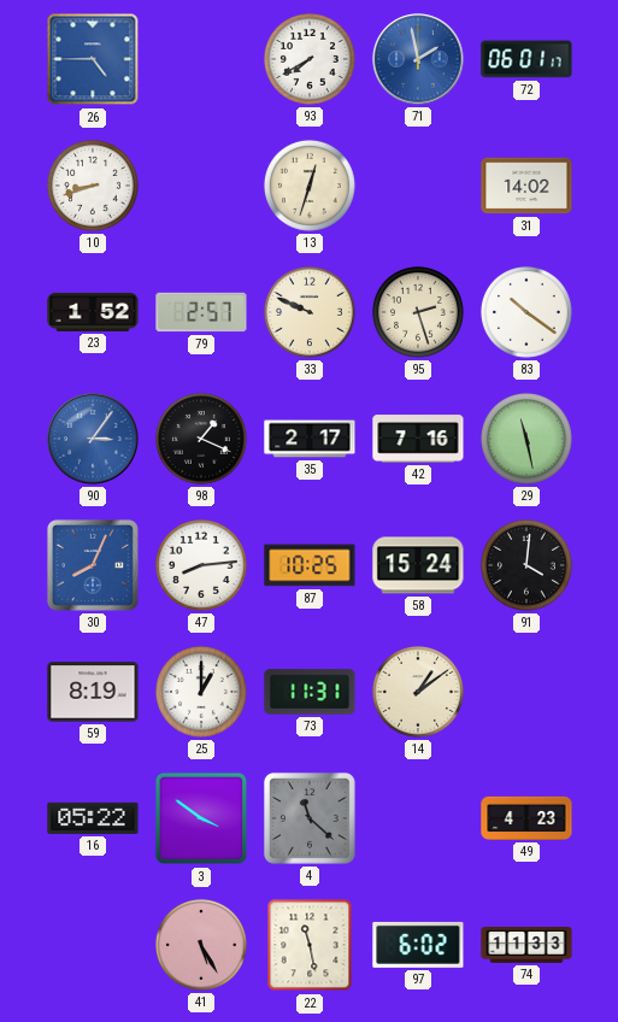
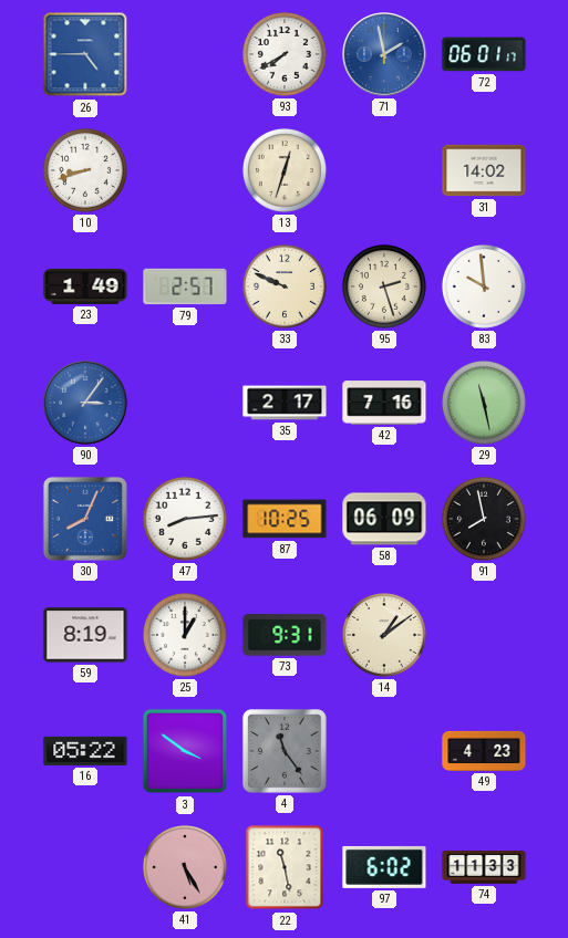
23: 1:52 -> 1:49
83: 10:21 -> 9:59
98: 1:19 -> none
58: 15:24 -> 06:09
91: 4:01 -> 7:58
73: 11:31 -> 9:31
4: 11:22 -> 11:24
